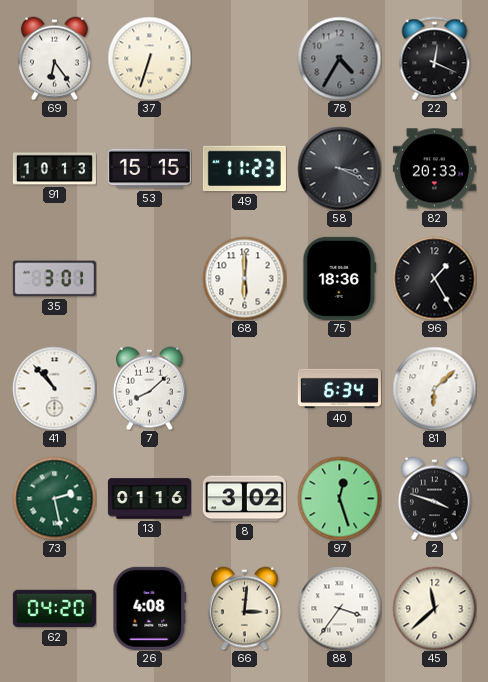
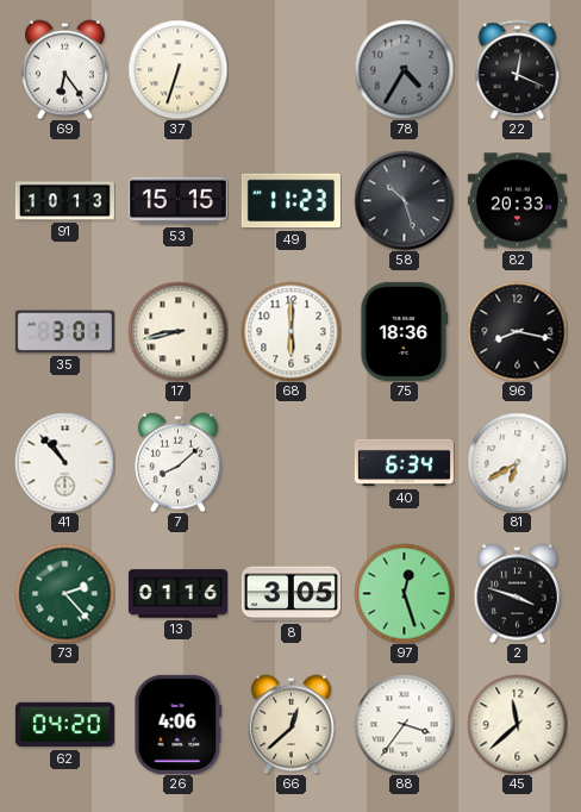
58: 3:19 -> 10:27
17: none -> 8:43
96: 1:25 -> 8:17
81: 6:08 -> 6:40
73: 2:28 -> 2:23
8: 3:02 -> 3:05
26: 4:08 -> 4:06
66: 3:01 -> 12:38
